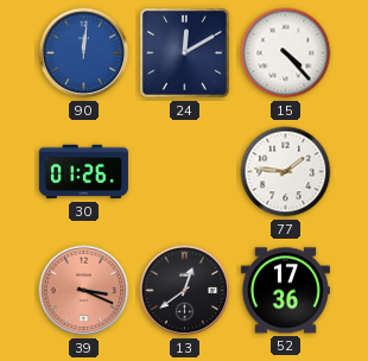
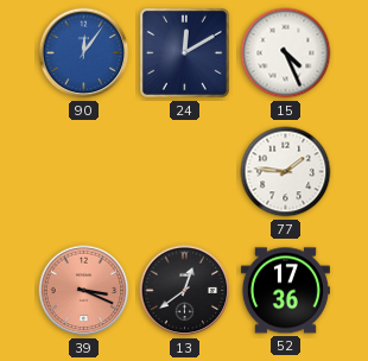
90: 12:01 -> 12:06
15: 4:23 -> 4:26
30: 01:26 -> none
